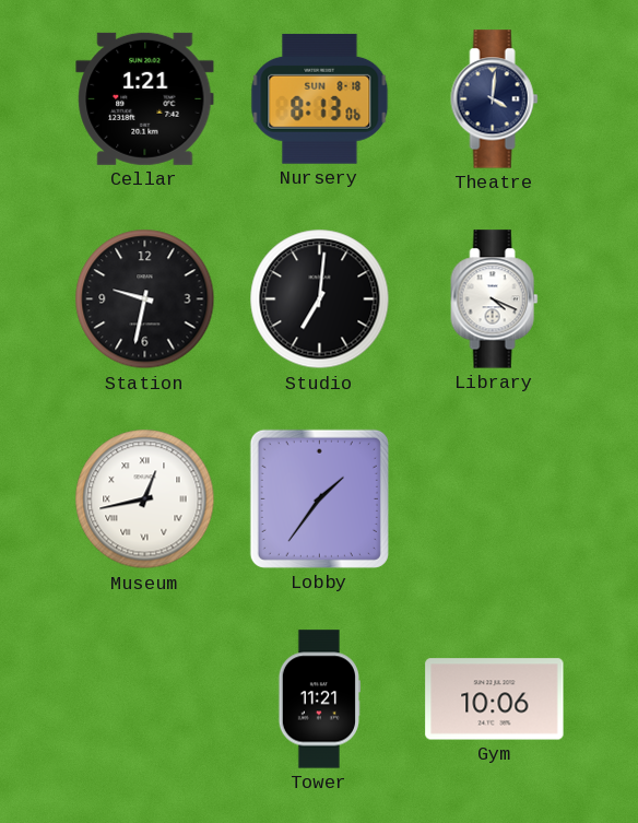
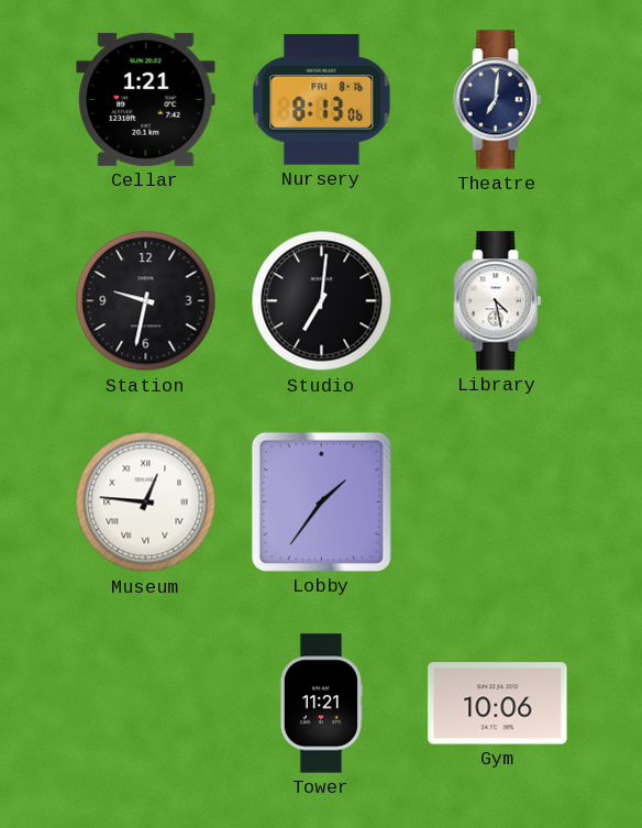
Nursery date: SUN 8-18 -> FRI 8-16
Theatre: 4:01 -> 7:01
Library: 4:19 -> 4:28
Museum: 12:43 -> 12:46
